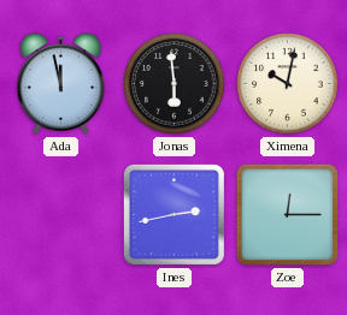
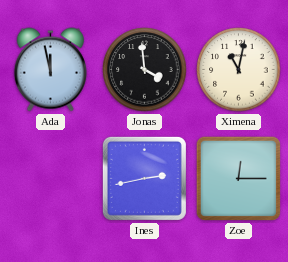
Jonas: 5:59 -> 3:59
Ximena: 10:02 -> 11:02
